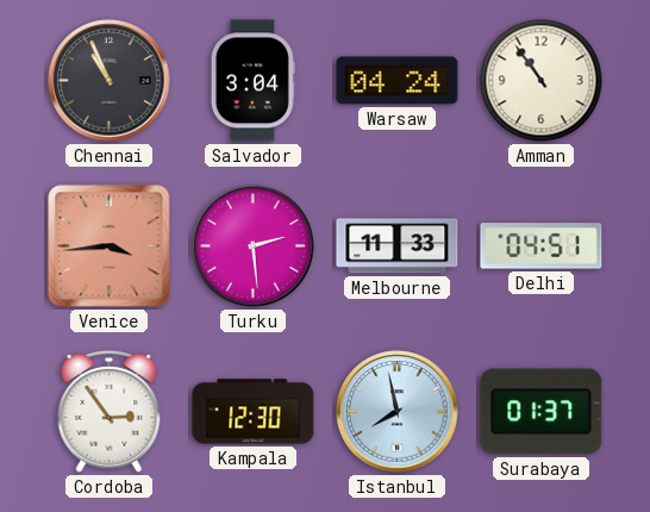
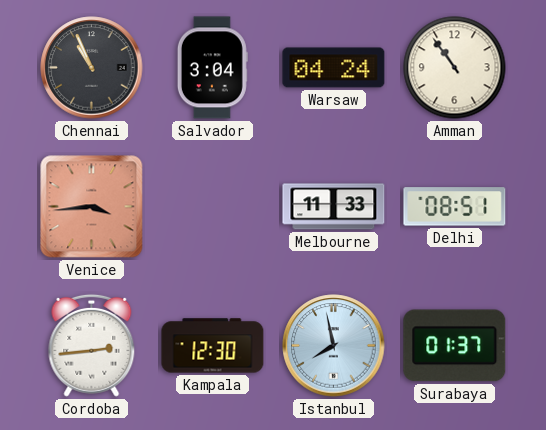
Turku: 2:29 -> none
Delhi: 04:51 -> 08:51
Cordoba: 2:54 -> 2:44
